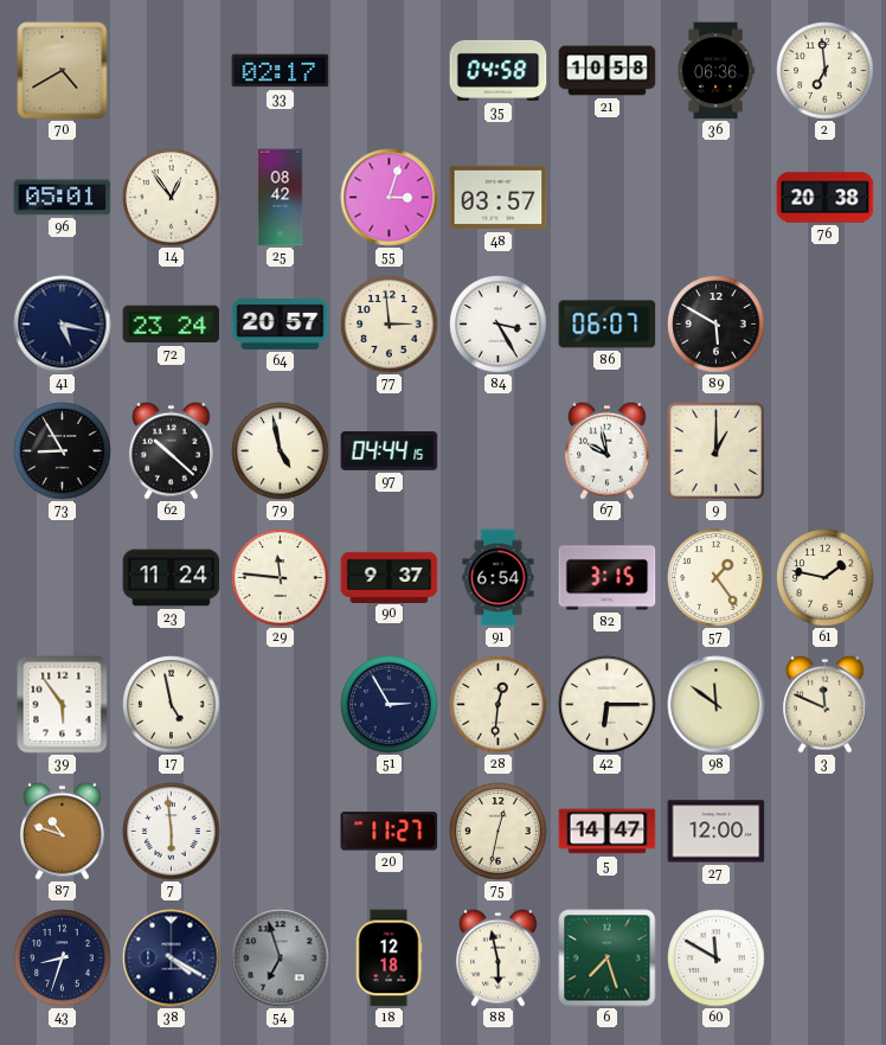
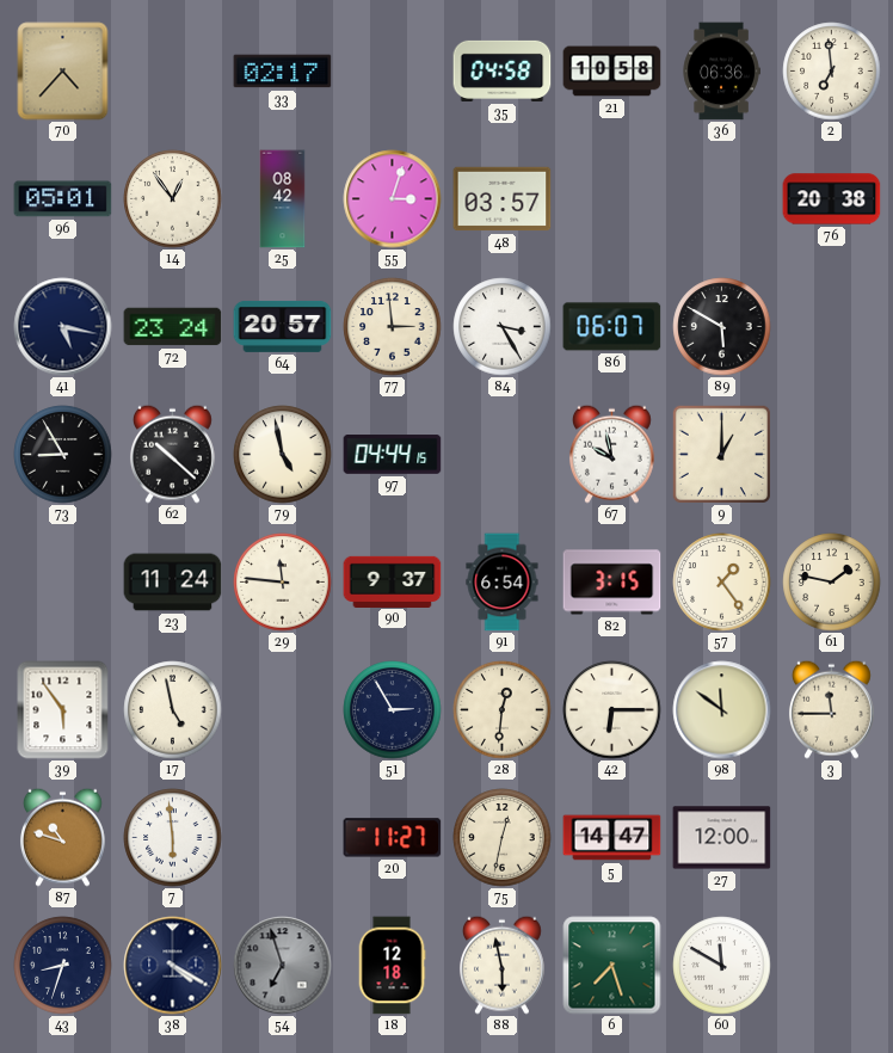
70: 4:40 -> 4:37
3: 11:49 -> 11:45
